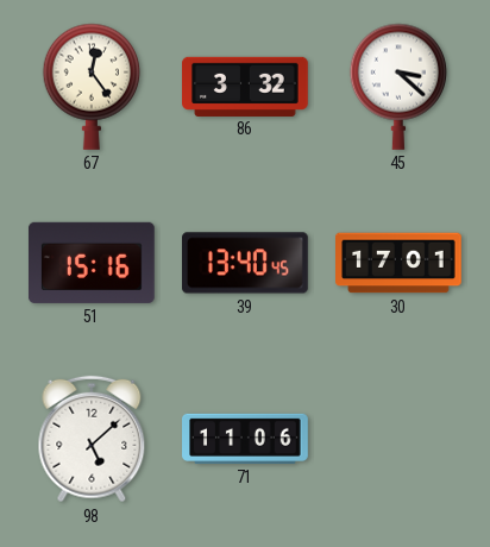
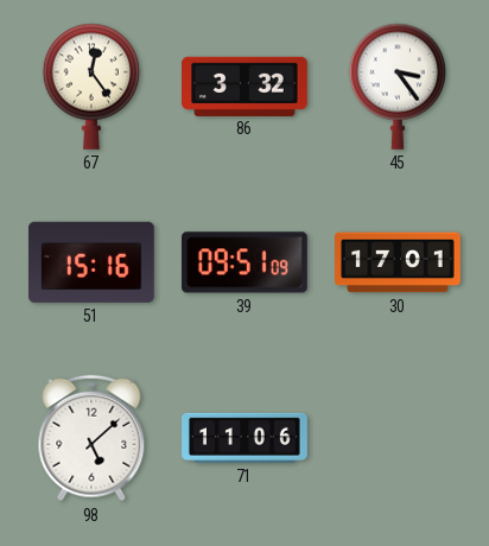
45: 3:22 -> 3:24
39: 13:40 -> 09:51
